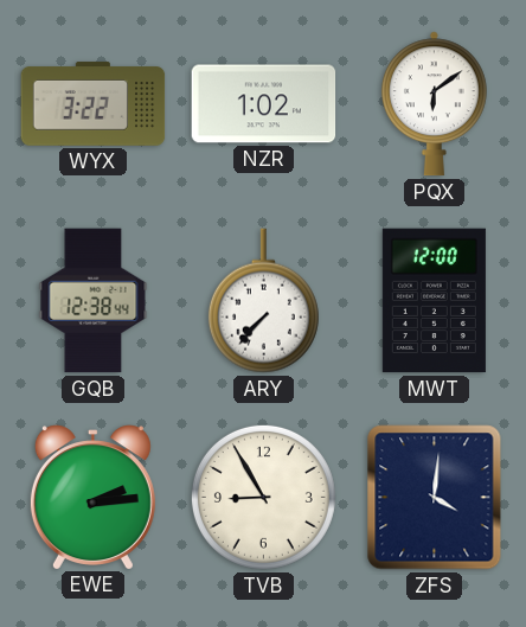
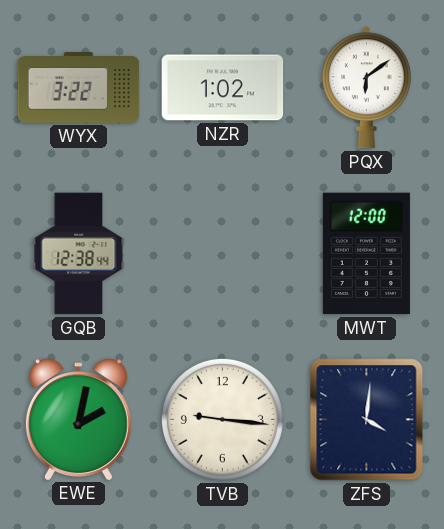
ARY: 7:37 -> none
EWE: 2:14 -> 2:02
TVB: 8:55 -> 9:16
